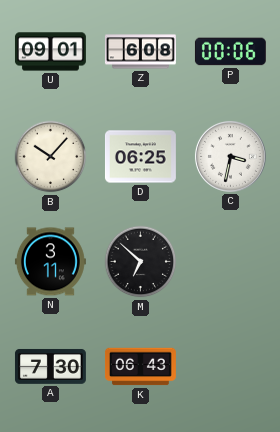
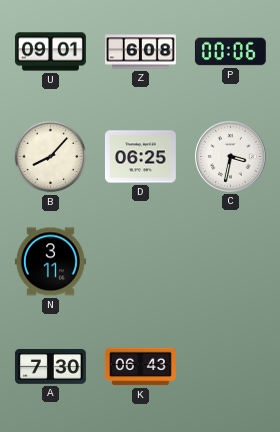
B: 10:07 -> 8:07
M: 6:52 -> none
